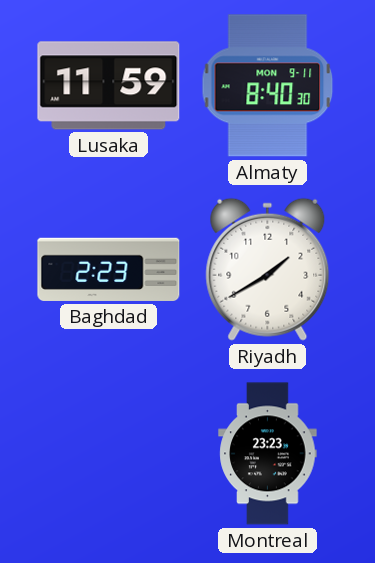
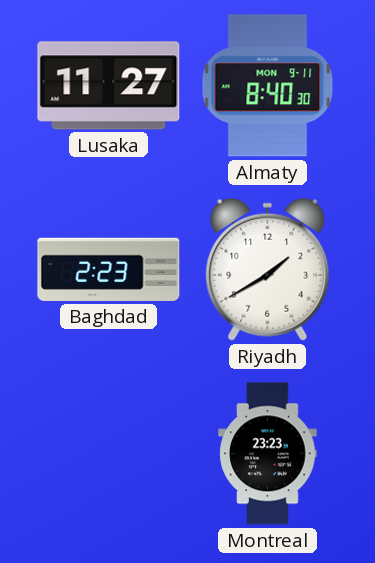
Lusaka: 11:59 -> 11:27
